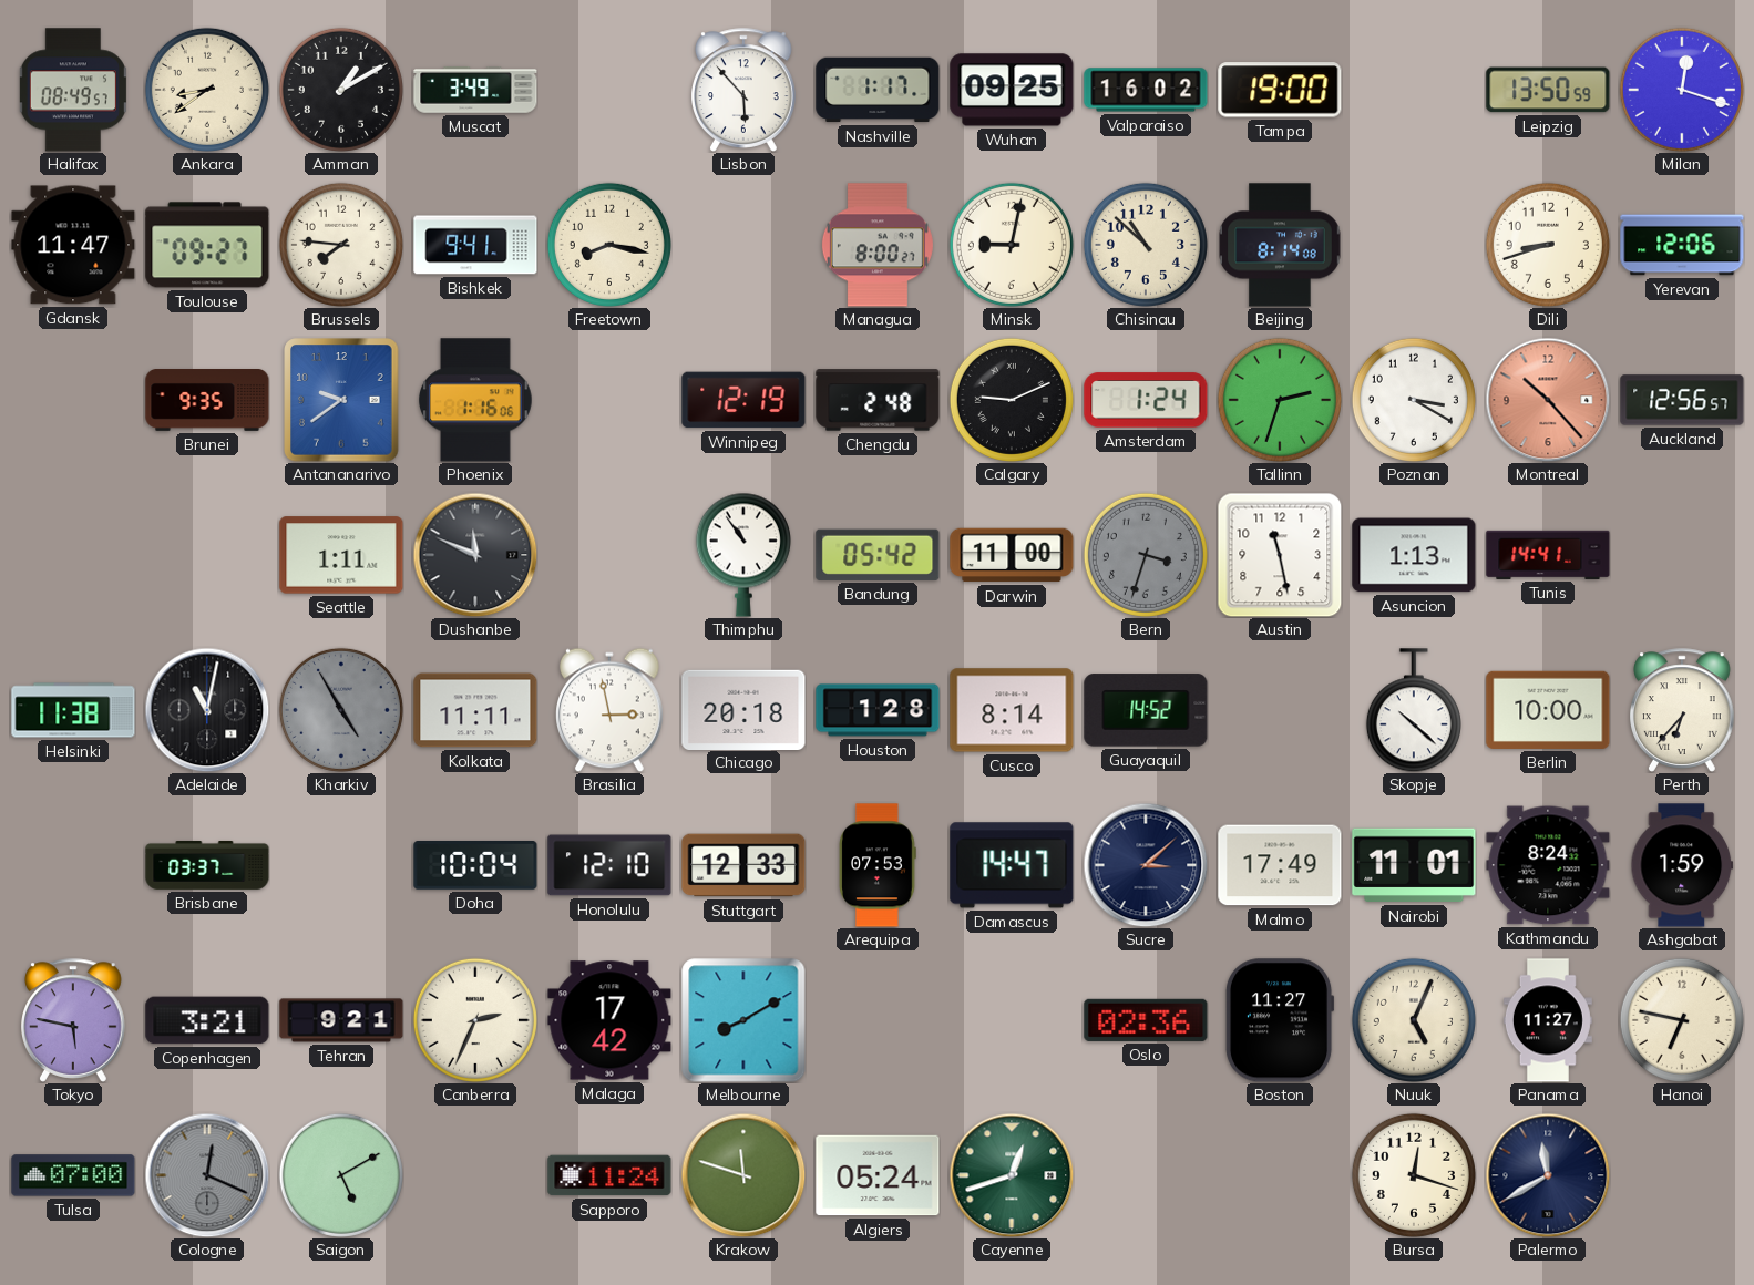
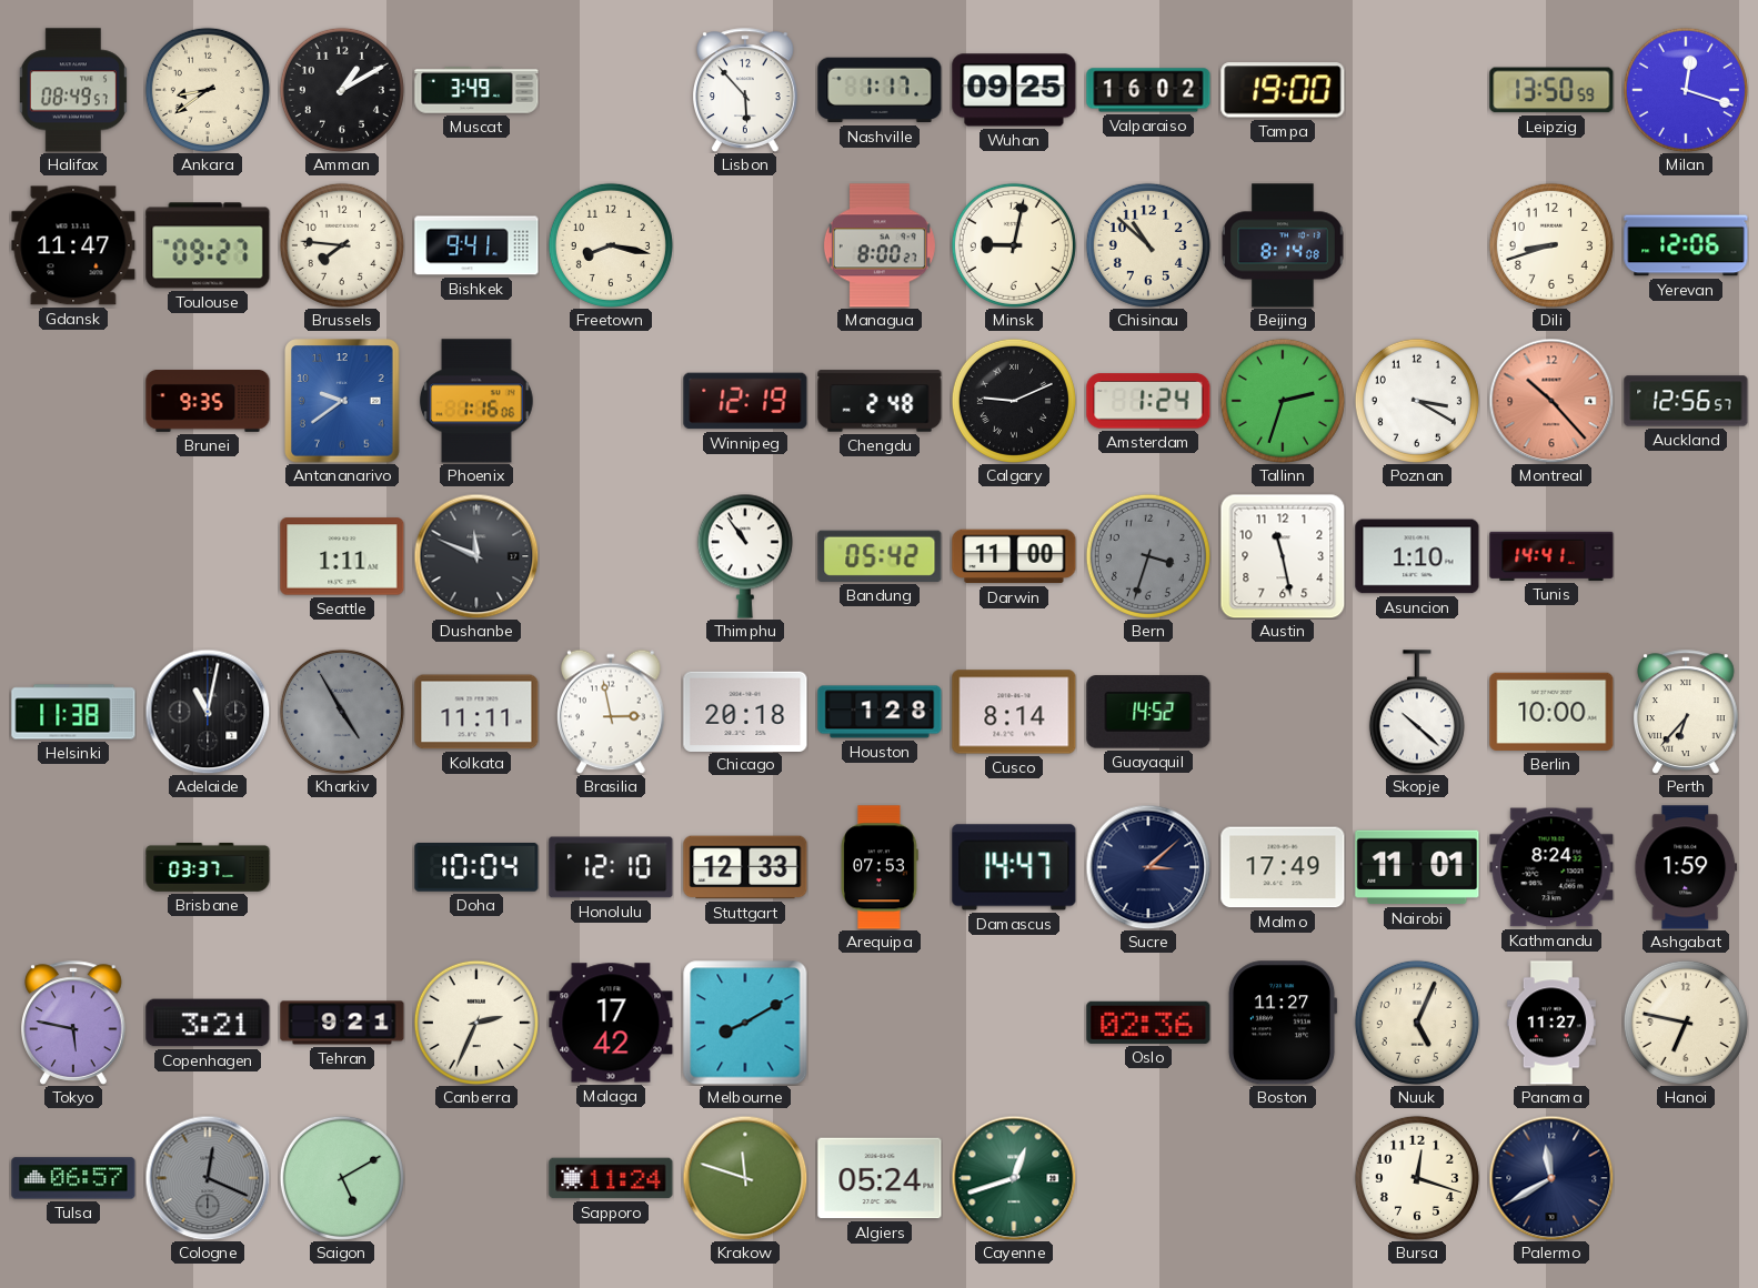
Asuncion: 1:13 -> 1:10
Tulsa: 07:00 -> 06:57
